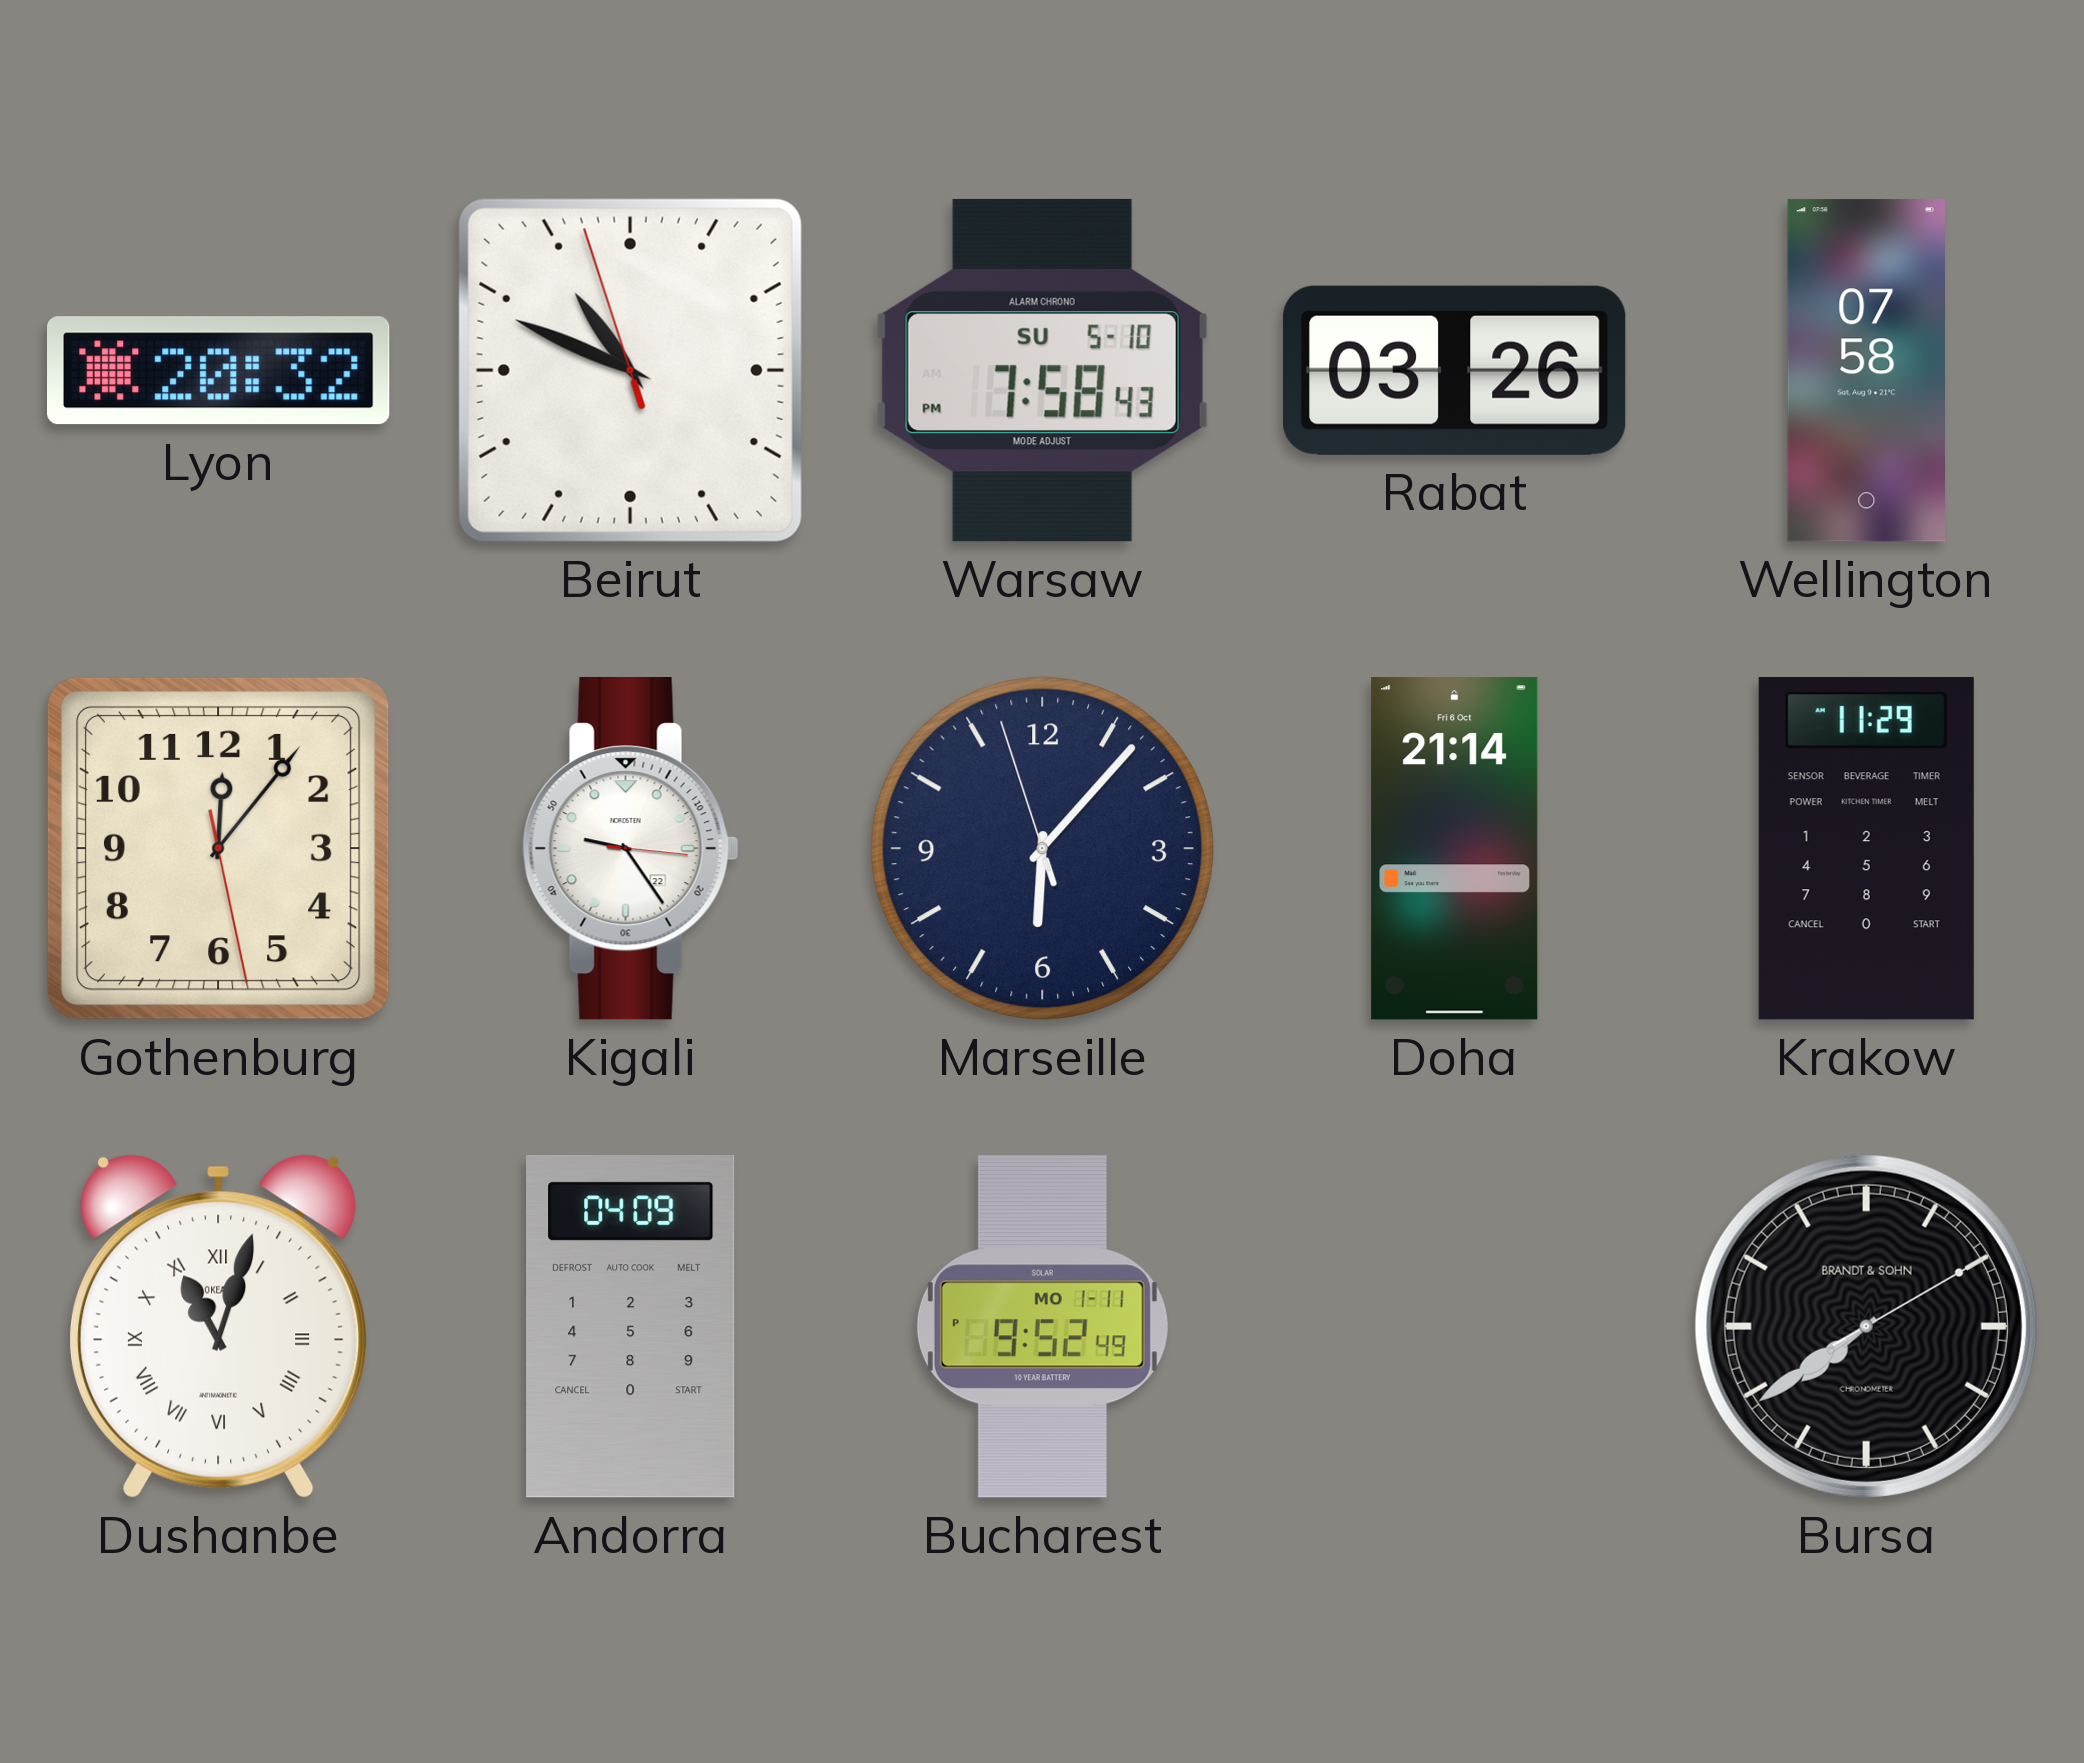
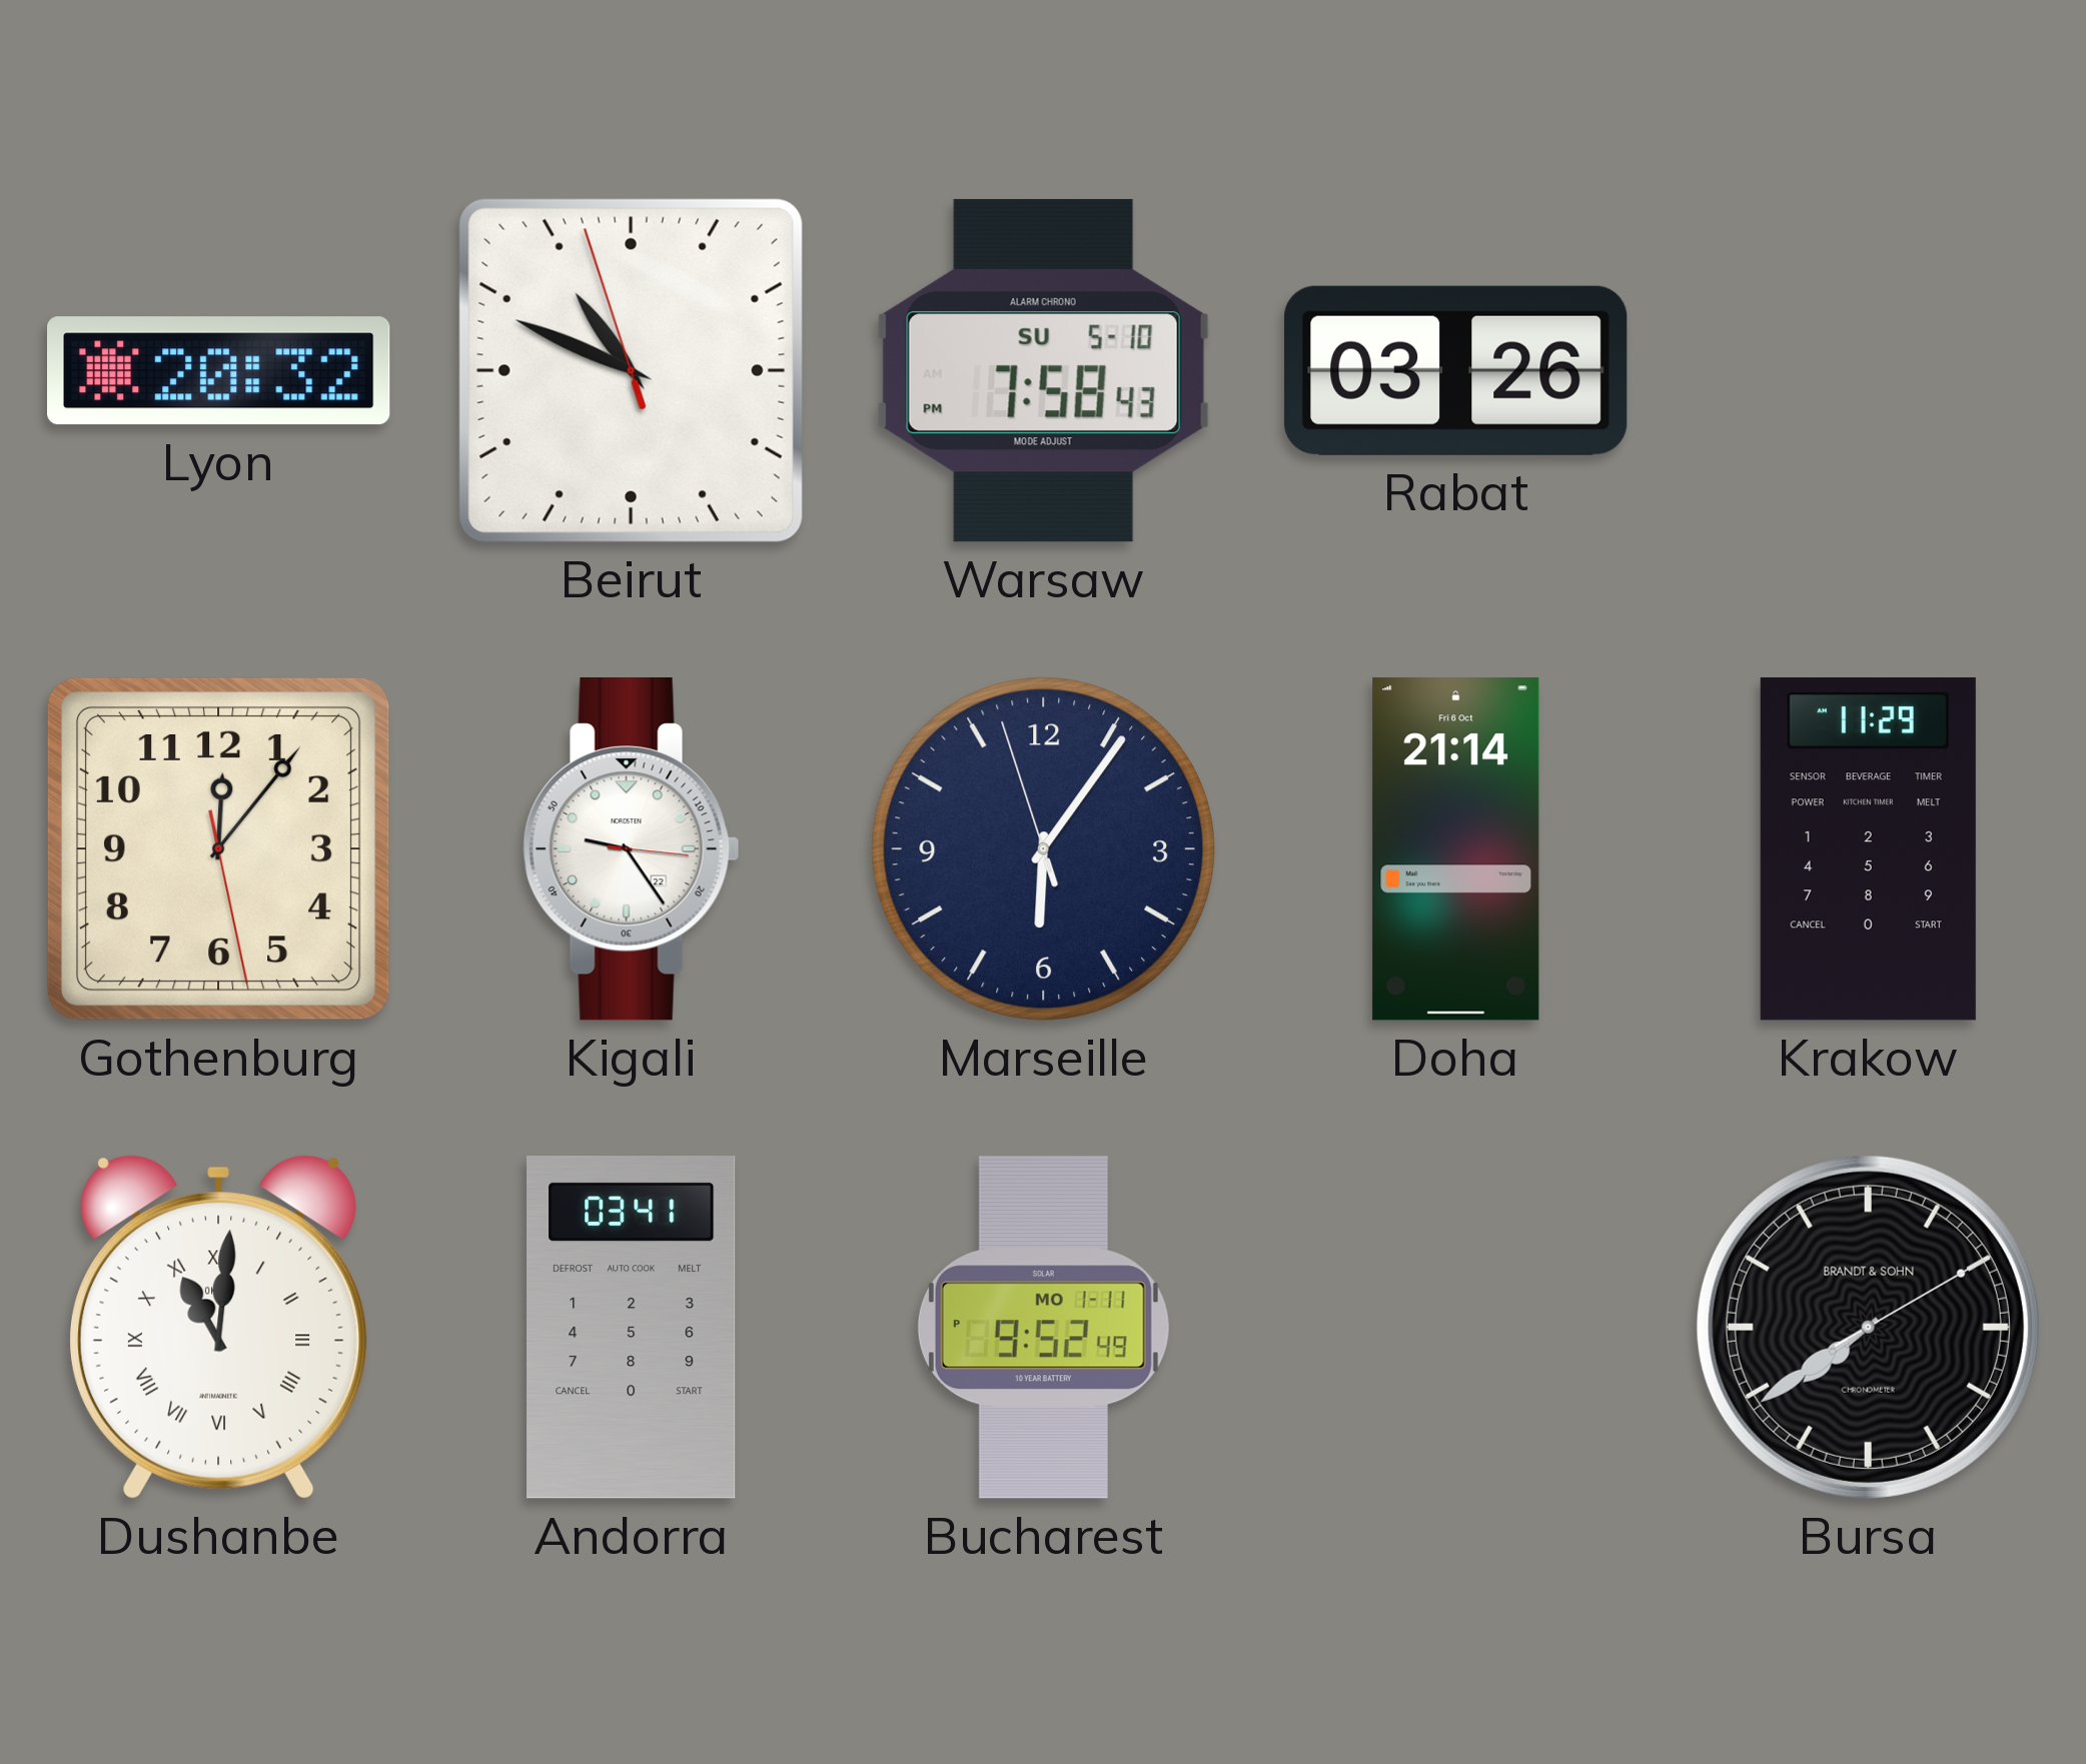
Wellington: 07:58 -> none
Marseille: 6:06 -> 6:05
Dushanbe: 11:03 -> 11:01
Andorra: 04:09 -> 03:41
